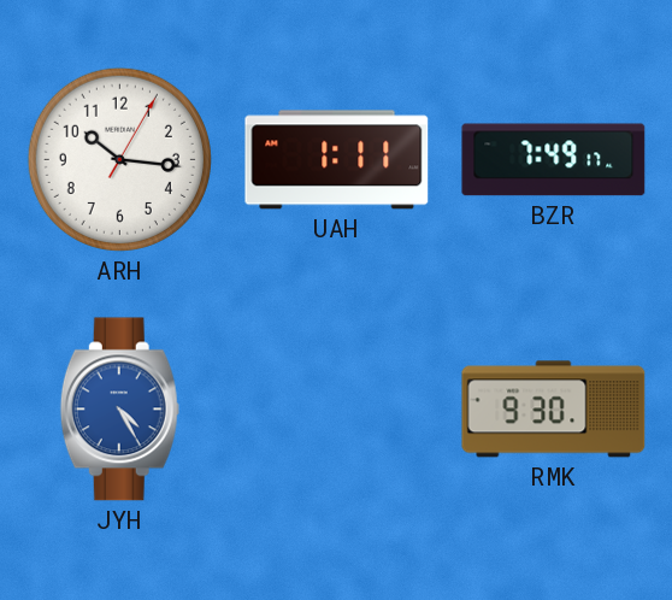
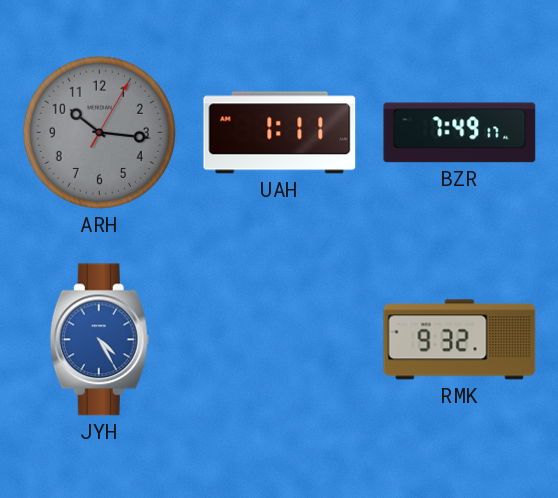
ARH dial: white -> grey
RMK: 9:30 -> 9:32
